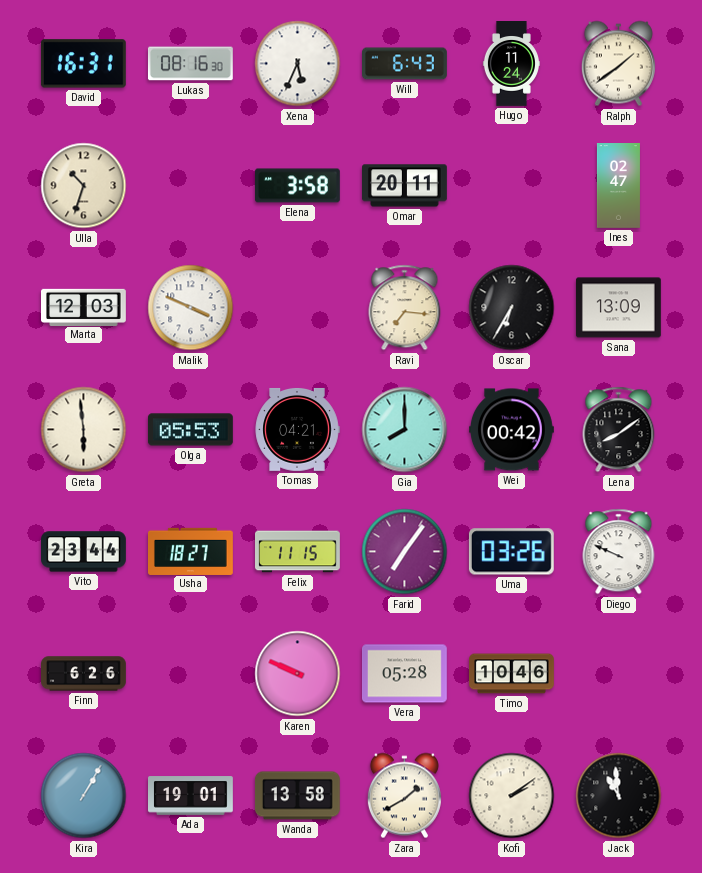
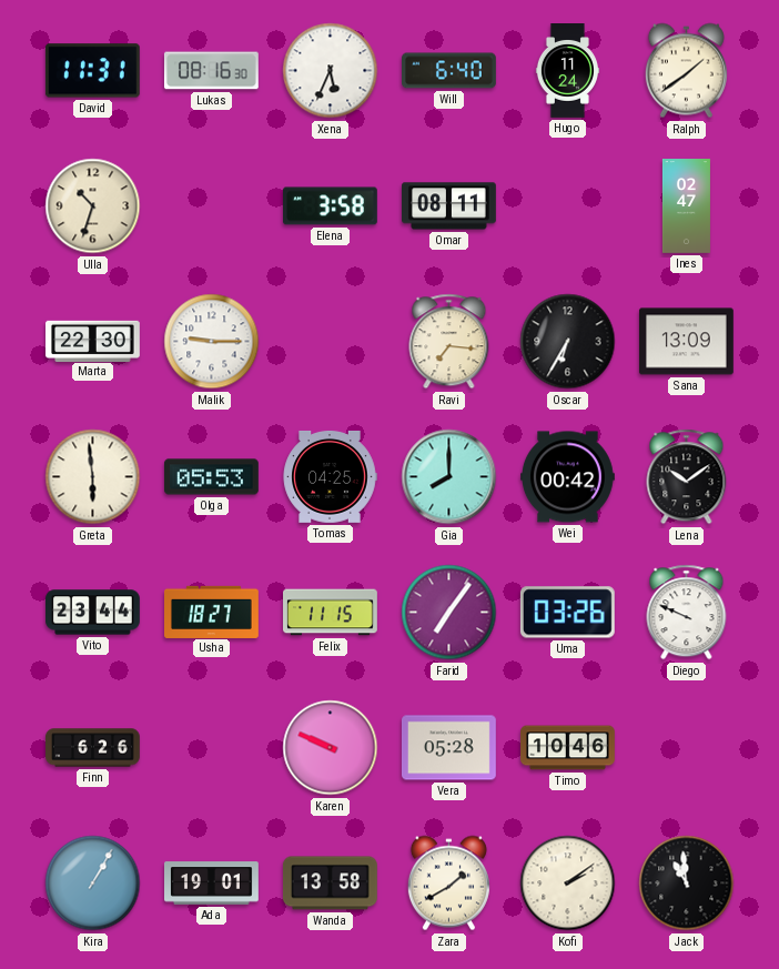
David: 16:31 -> 11:31
Will: 6:43 -> 6:40
Omar: 20:11 -> 08:11
Marta: 12:03 -> 22:30
Malik: 3:49 -> 9:15
Tomas: 04:21 -> 04:25
Lena: 8:09 -> 10:09
